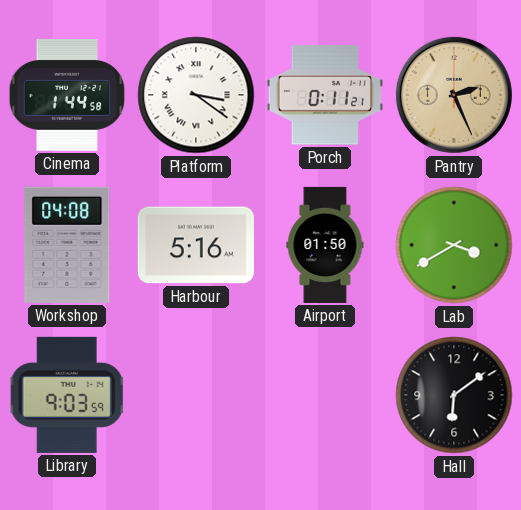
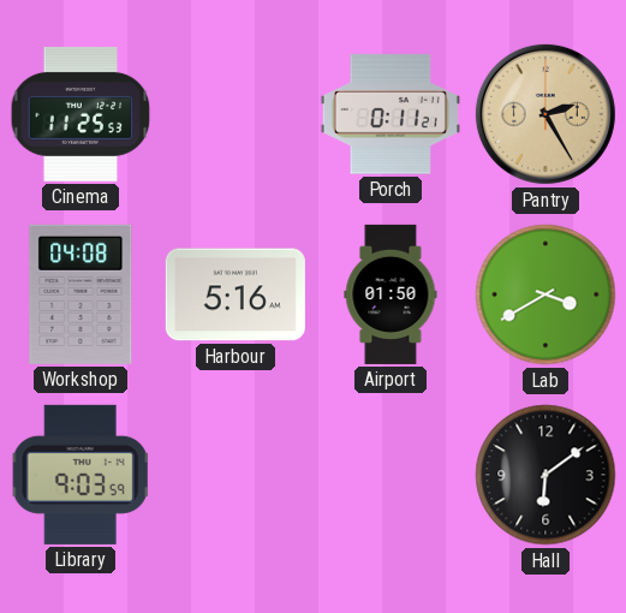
Cinema: 1:44 -> 11:25
Platform: 3:21 -> none
Pantry: 2:26 -> 2:25
